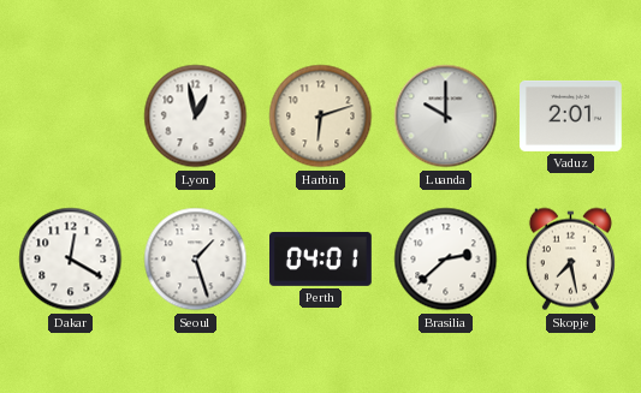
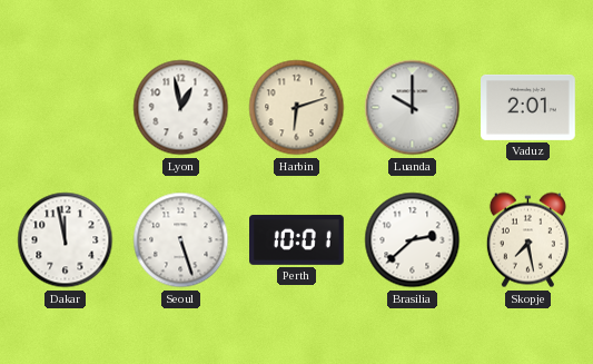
Dakar: 12:20 -> 11:58
Seoul: 1:27 -> 5:27
Perth: 04:01 -> 10:01
